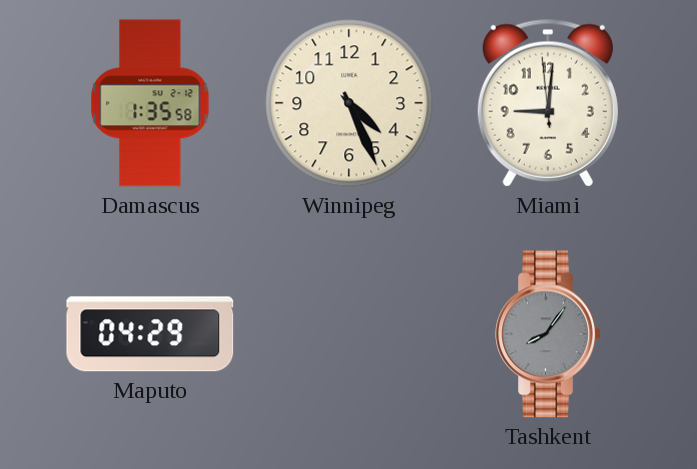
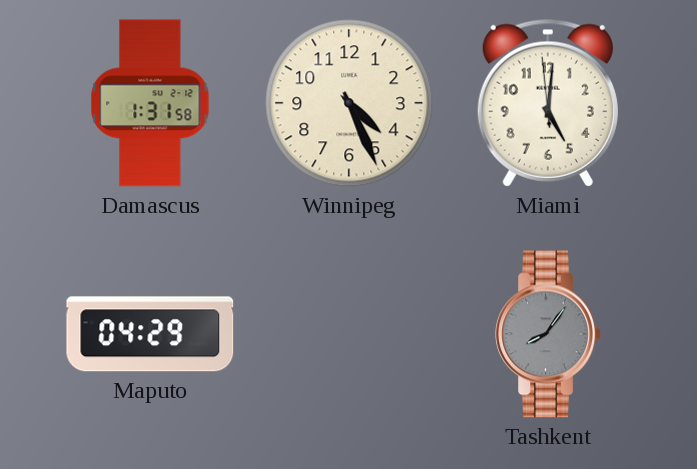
Damascus: 1:35 -> 1:31
Miami: 9:00 -> 5:00
